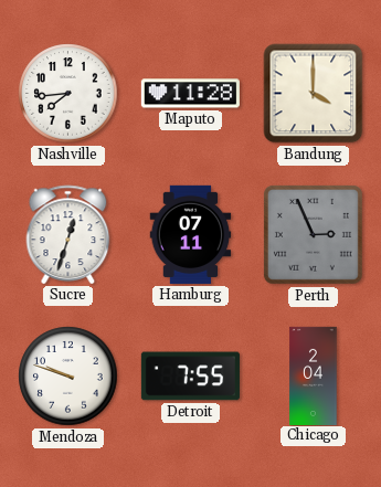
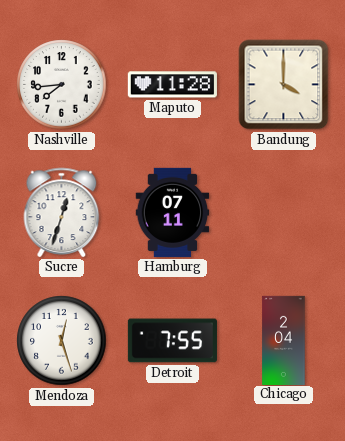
Perth: 2:56 -> none
Mendoza: 9:48 -> 12:27
